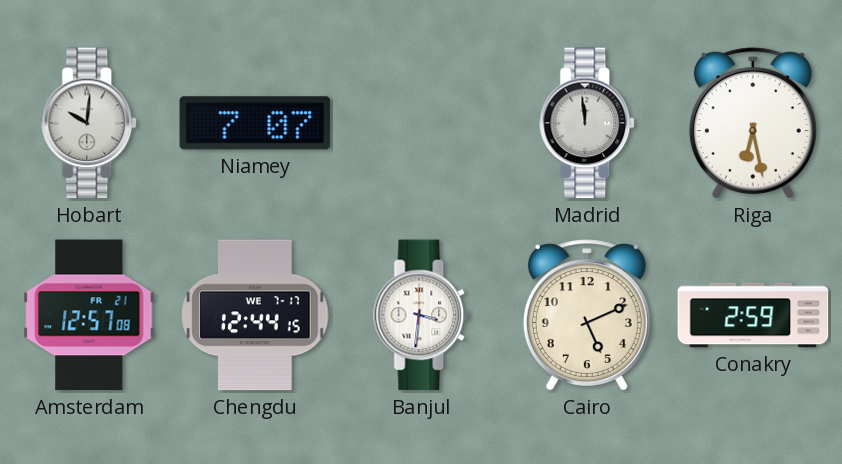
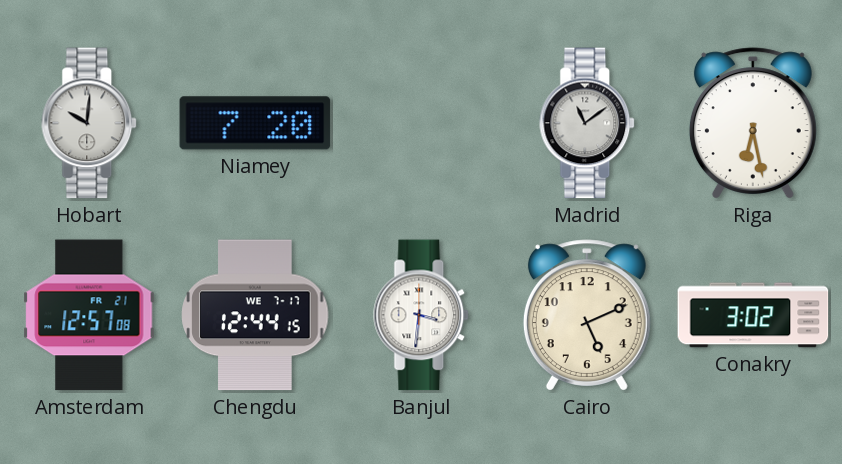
Niamey: 7:07 -> 7:20
Madrid: 11:59 -> 11:09
Conakry: 2:59 -> 3:02
